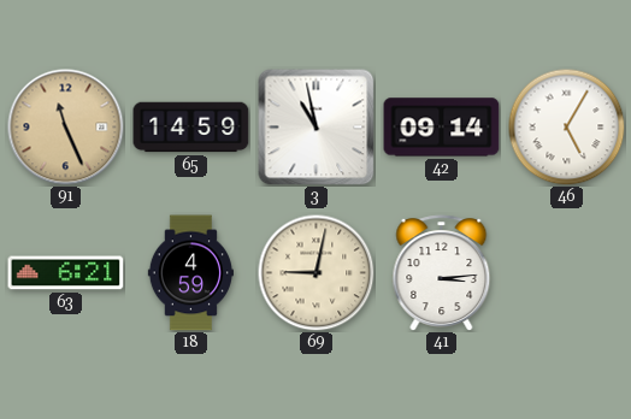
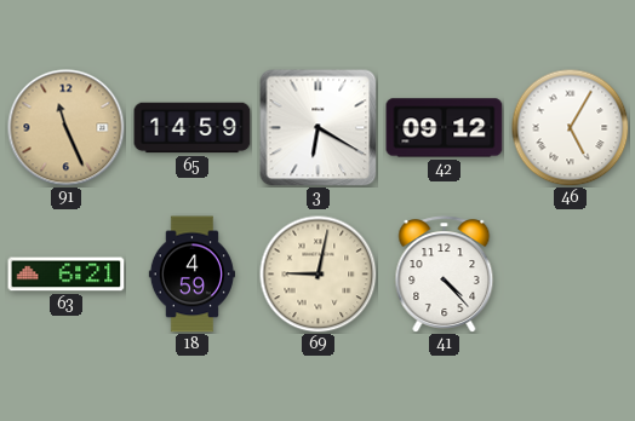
3: 10:58 -> 6:20
42: 09:14 -> 09:12
41: 3:14 -> 4:23
